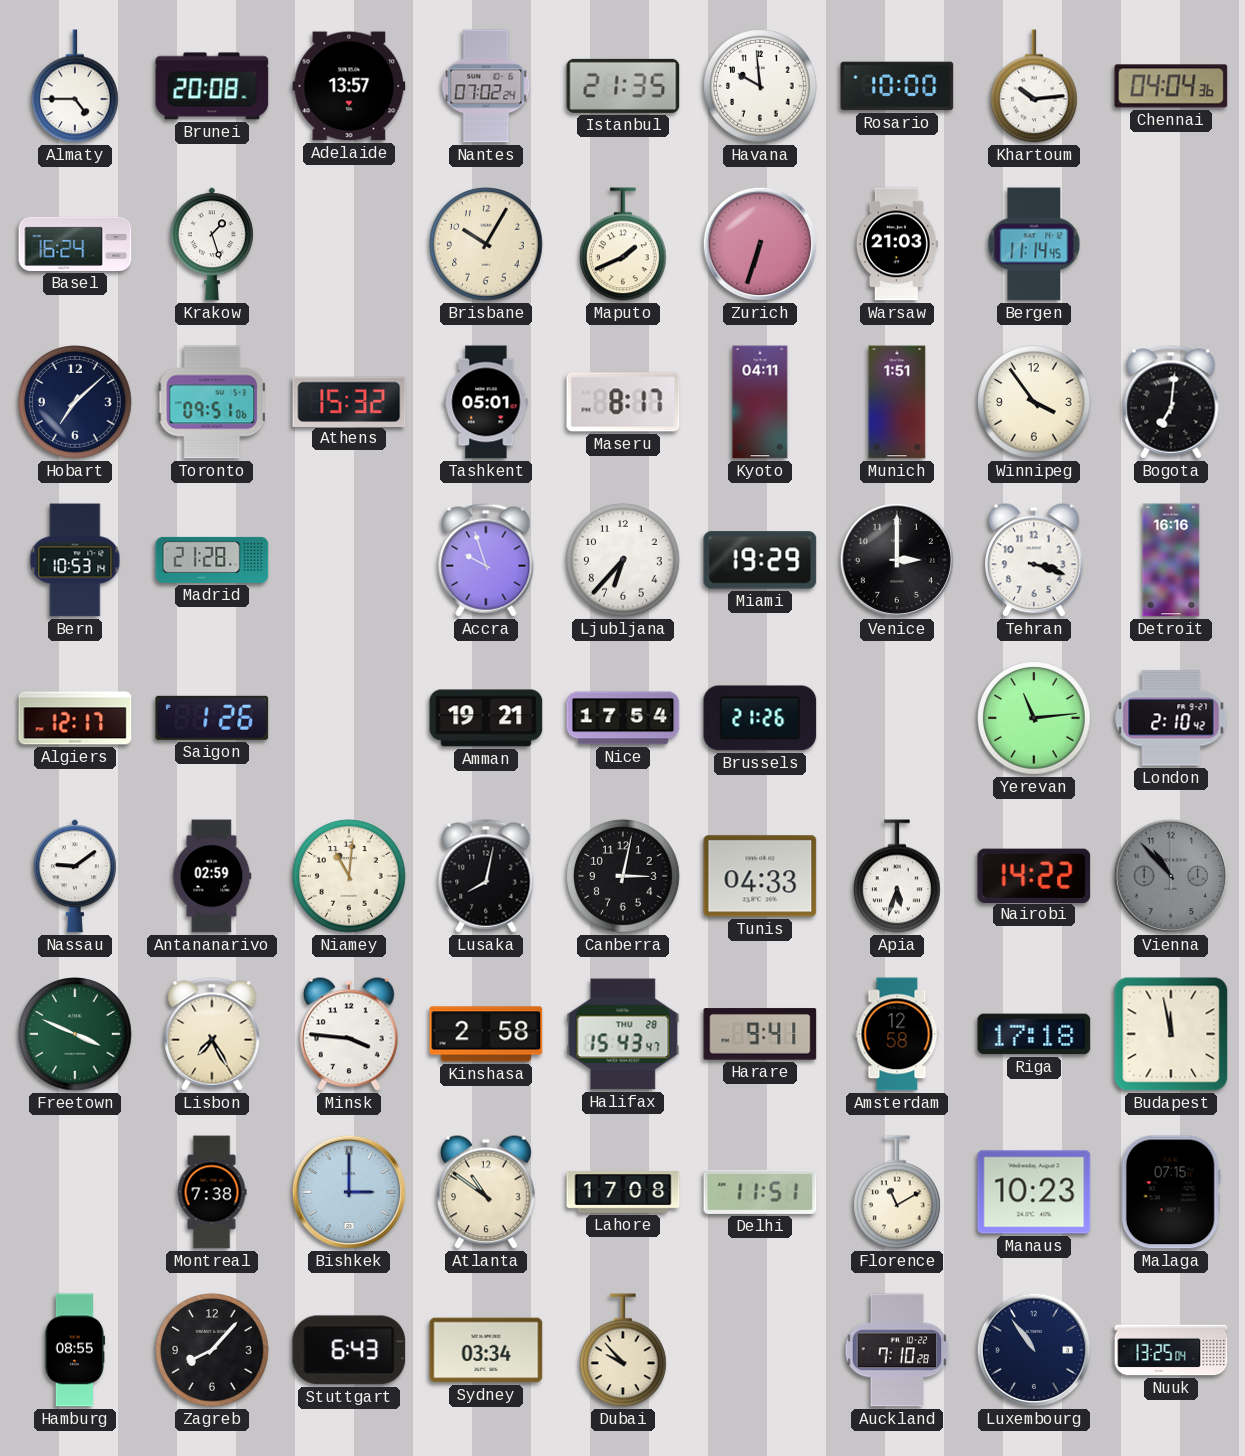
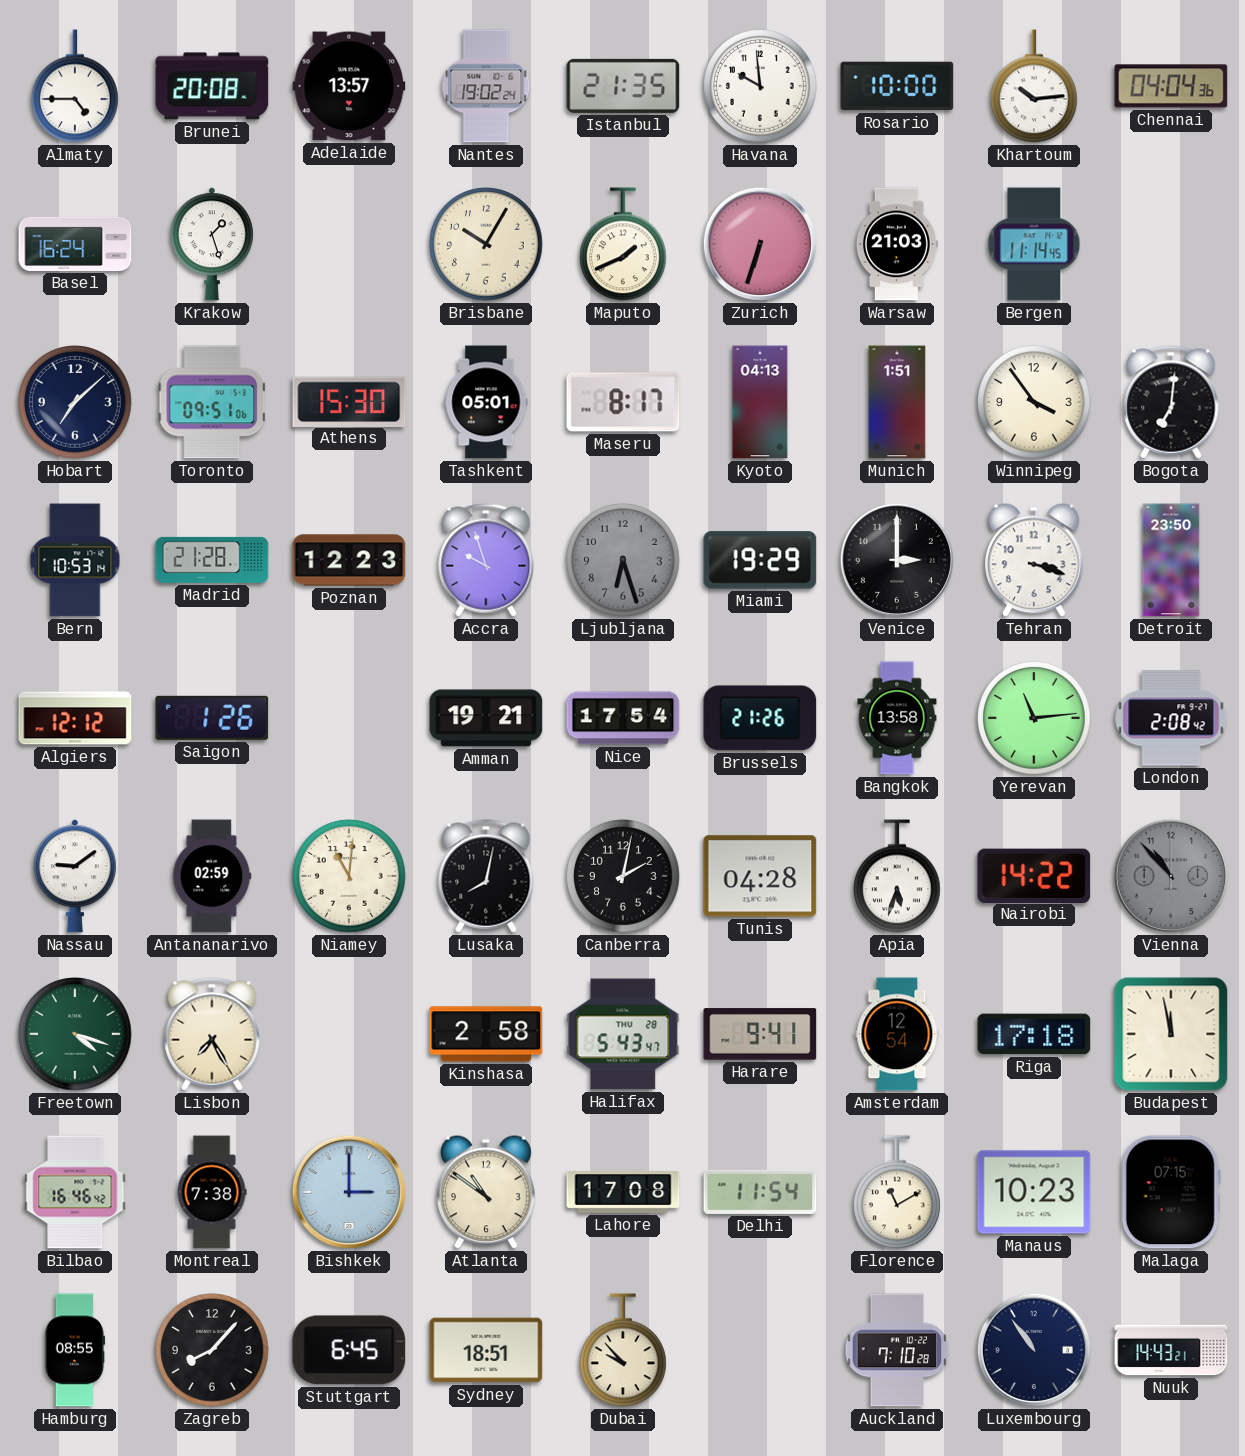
Nantes: 07:02 -> 19:02
Athens: 15:32 -> 15:30
Kyoto: 04:11 -> 04:13
Poznan: none -> 12:23
Ljubljana: 6:37 -> 6:27
Ljubljana dial: white -> grey
Detroit: 16:16 -> 23:50
Algiers: 12:17 -> 12:12
Bangkok: none -> 13:58
London: 2:10 -> 2:08
Canberra: 3:02 -> 2:02
Tunis: 04:33 -> 04:28
Freetown: 3:49 -> 4:18
Minsk: 3:46 -> none
Halifax: 15:43 -> 5:43
Amsterdam: 12:58 -> 12:54
Bilbao: none -> 16:46
Delhi: 11:51 -> 11:54
Stuttgart: 6:43 -> 6:45
Sydney: 03:34 -> 18:51
Nuuk: 13:25 -> 14:43
